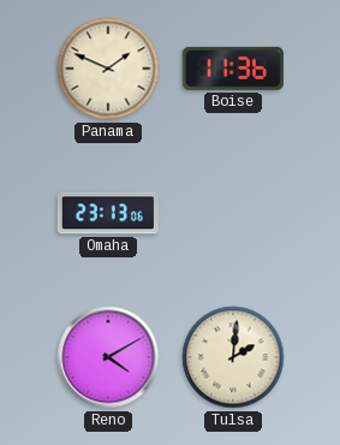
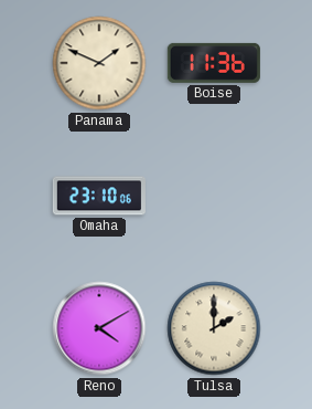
Omaha: 23:13 -> 23:10
Tulsa: 2:01 -> 2:00
